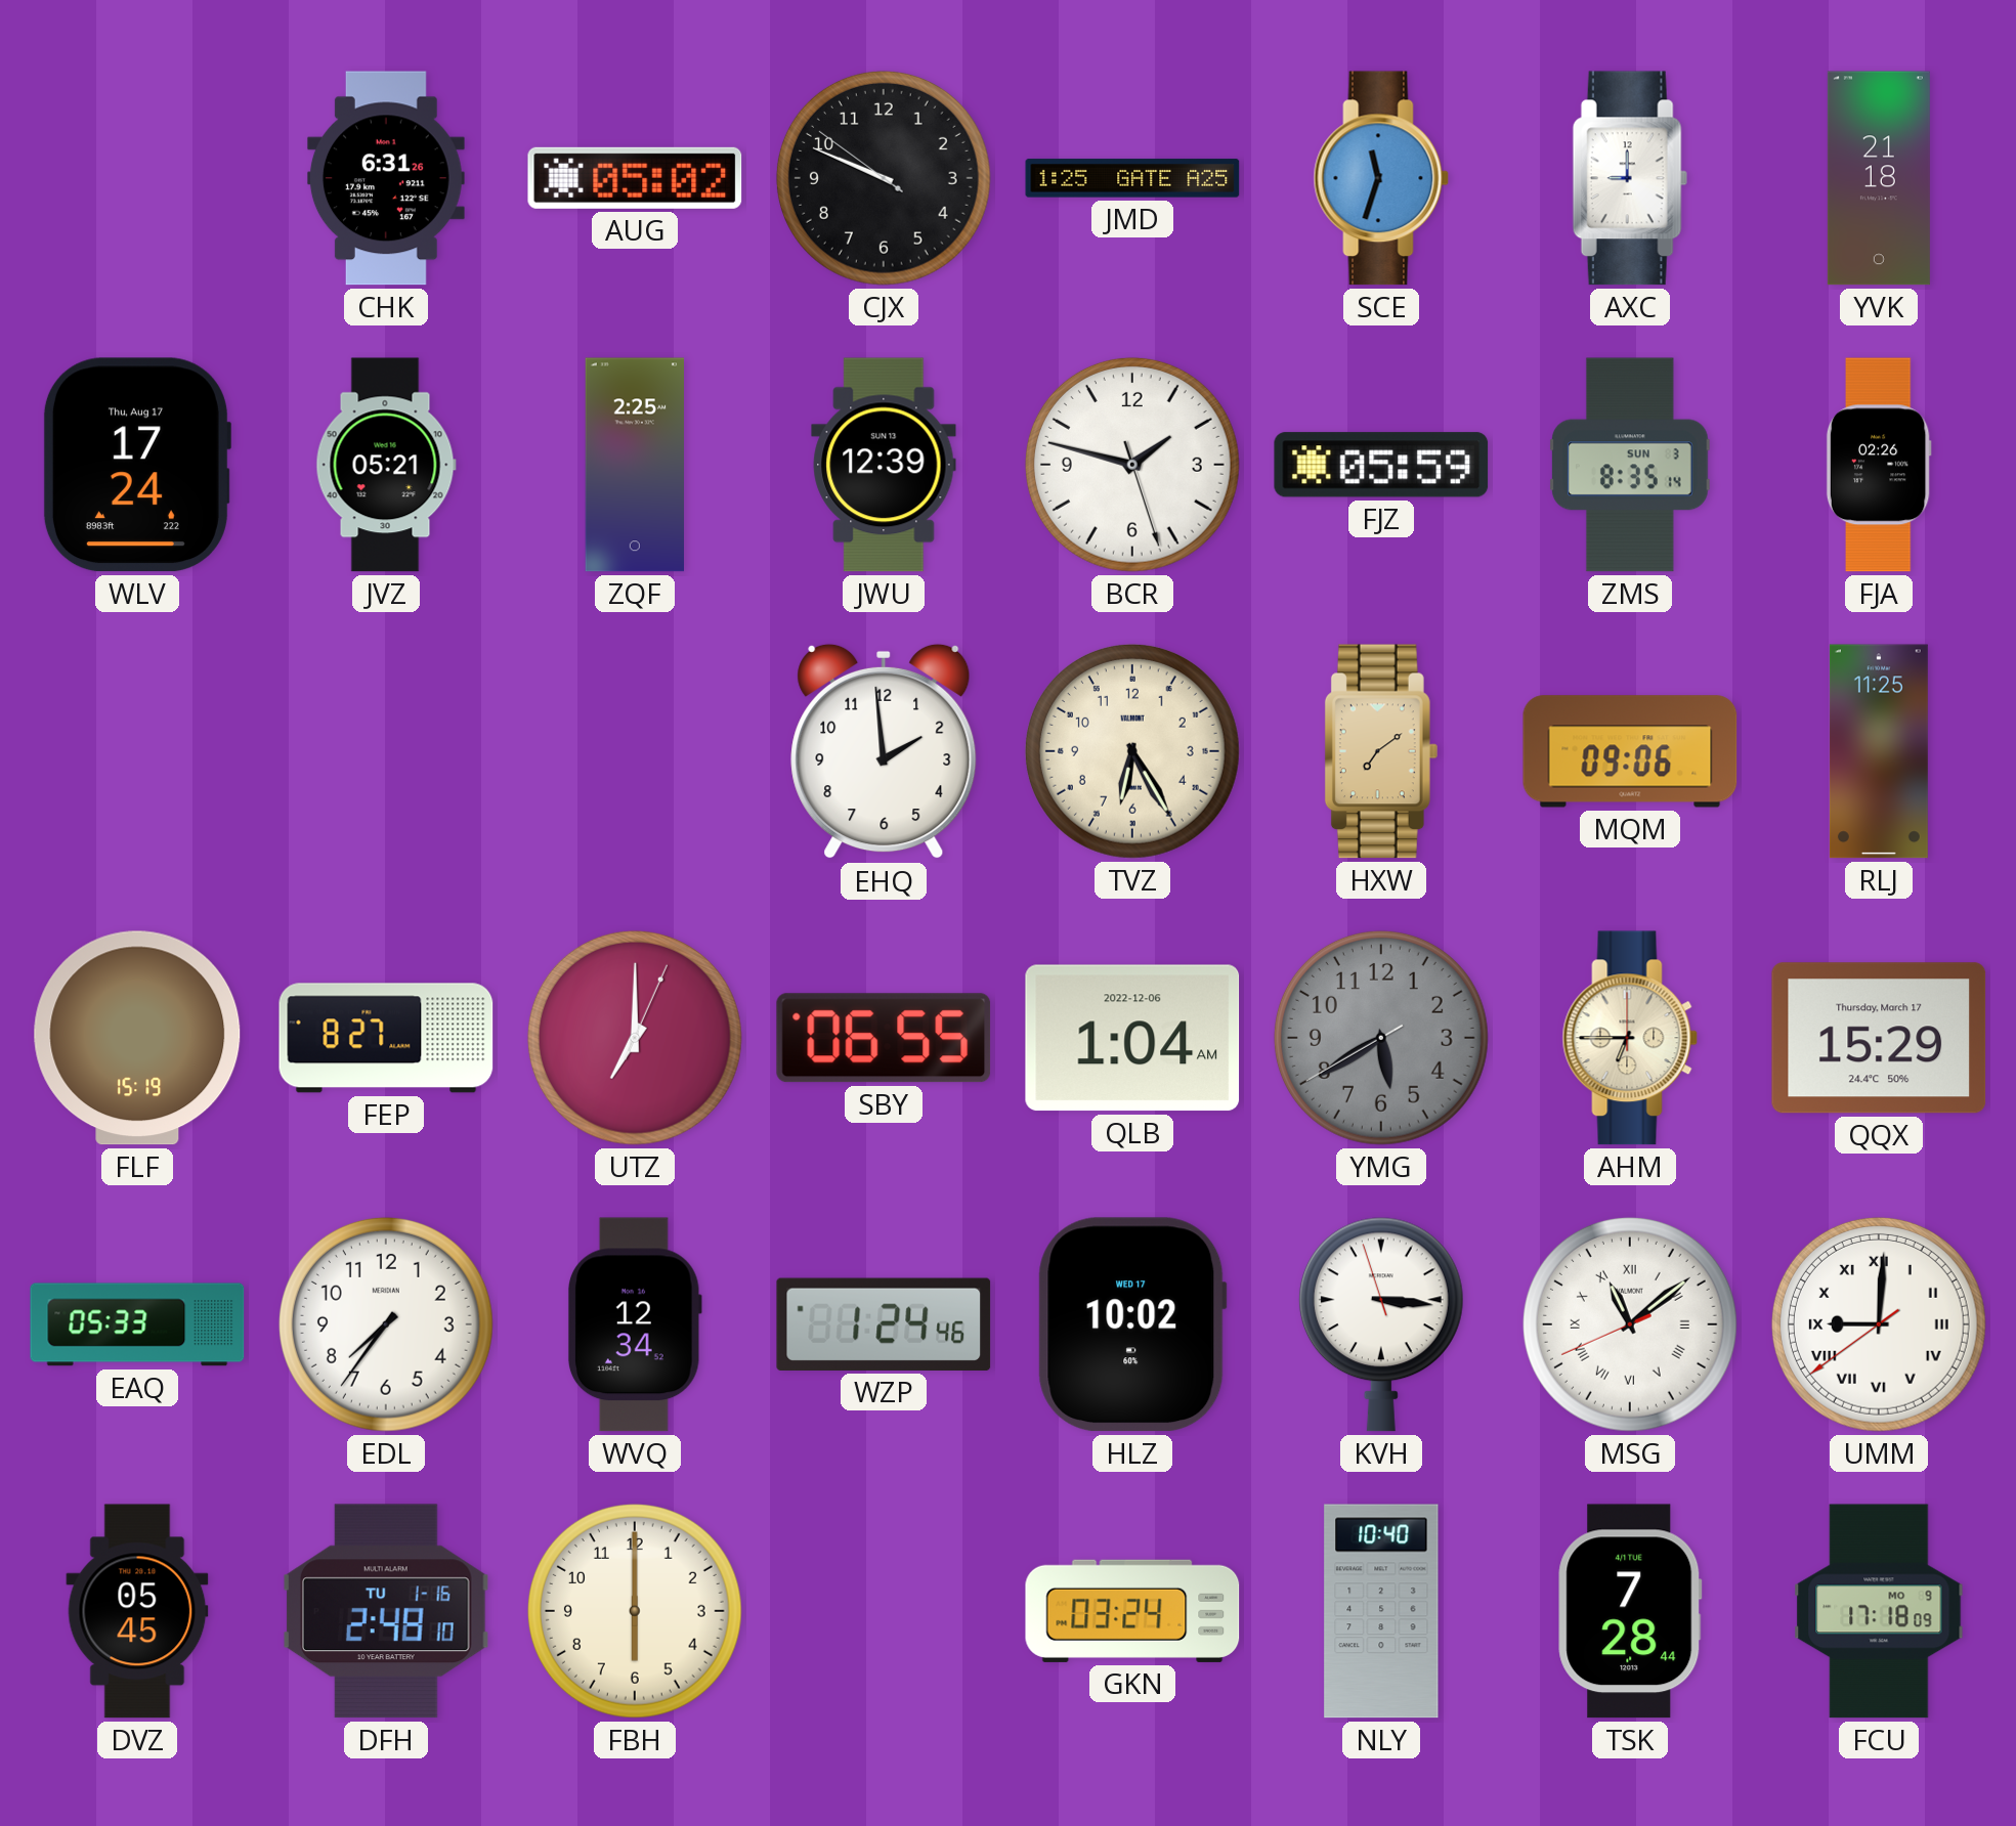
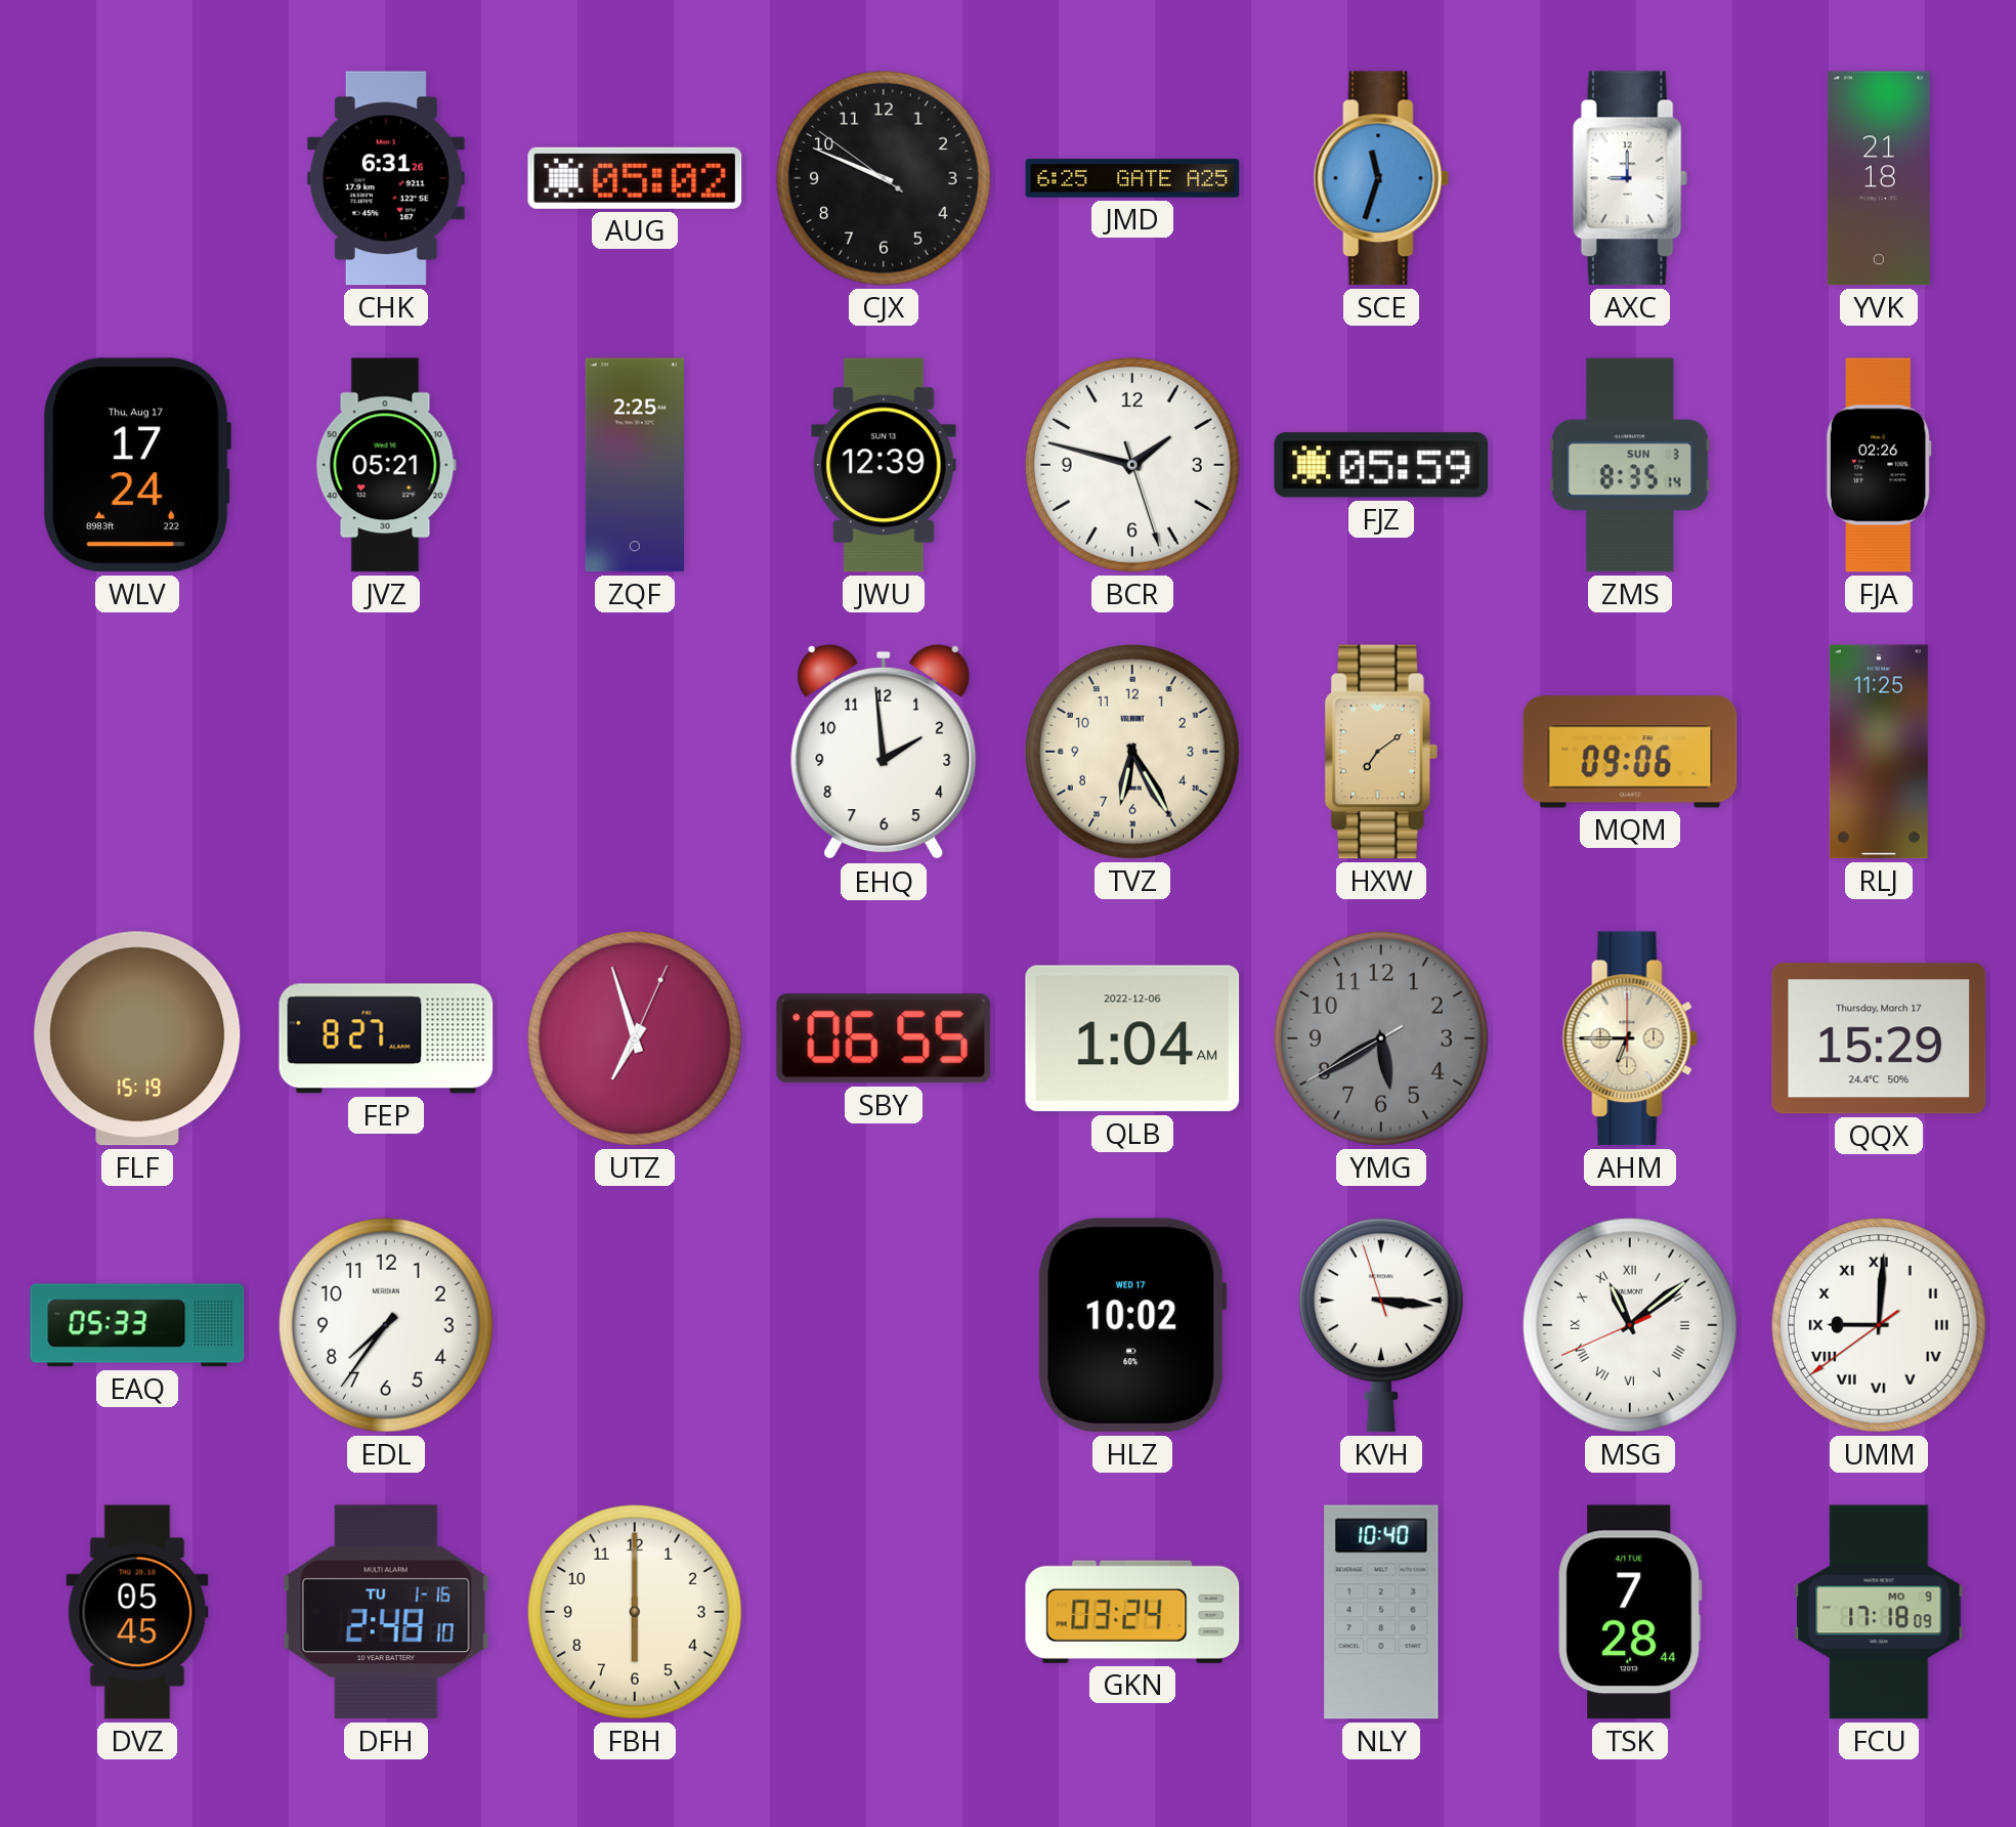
JMD: 1:25 -> 6:25
UTZ: 7:00 -> 6:57
WVQ: 12:34 -> none
WZP: 1:24 -> none
